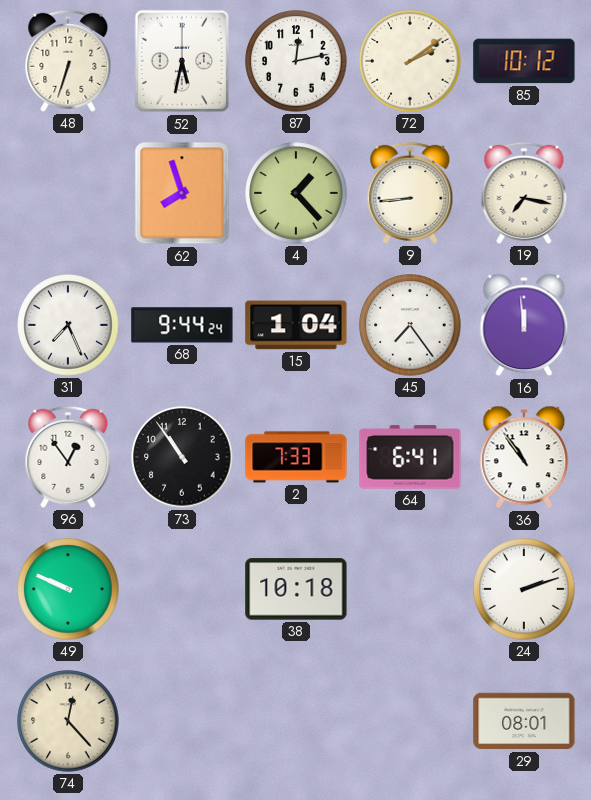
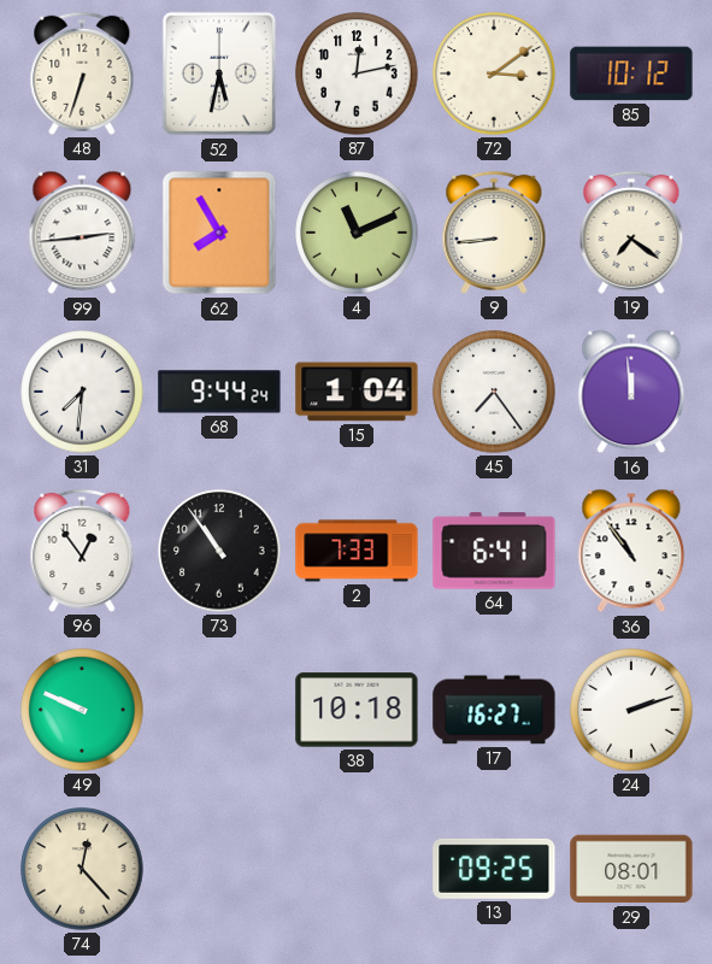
72: 2:09 -> 3:09
99: none -> 2:44
62: 7:57 -> 7:55
4: 1:23 -> 11:11
19: 7:17 -> 7:21
31: 7:26 -> 7:31
17: none -> 16:27
13: none -> 09:25
